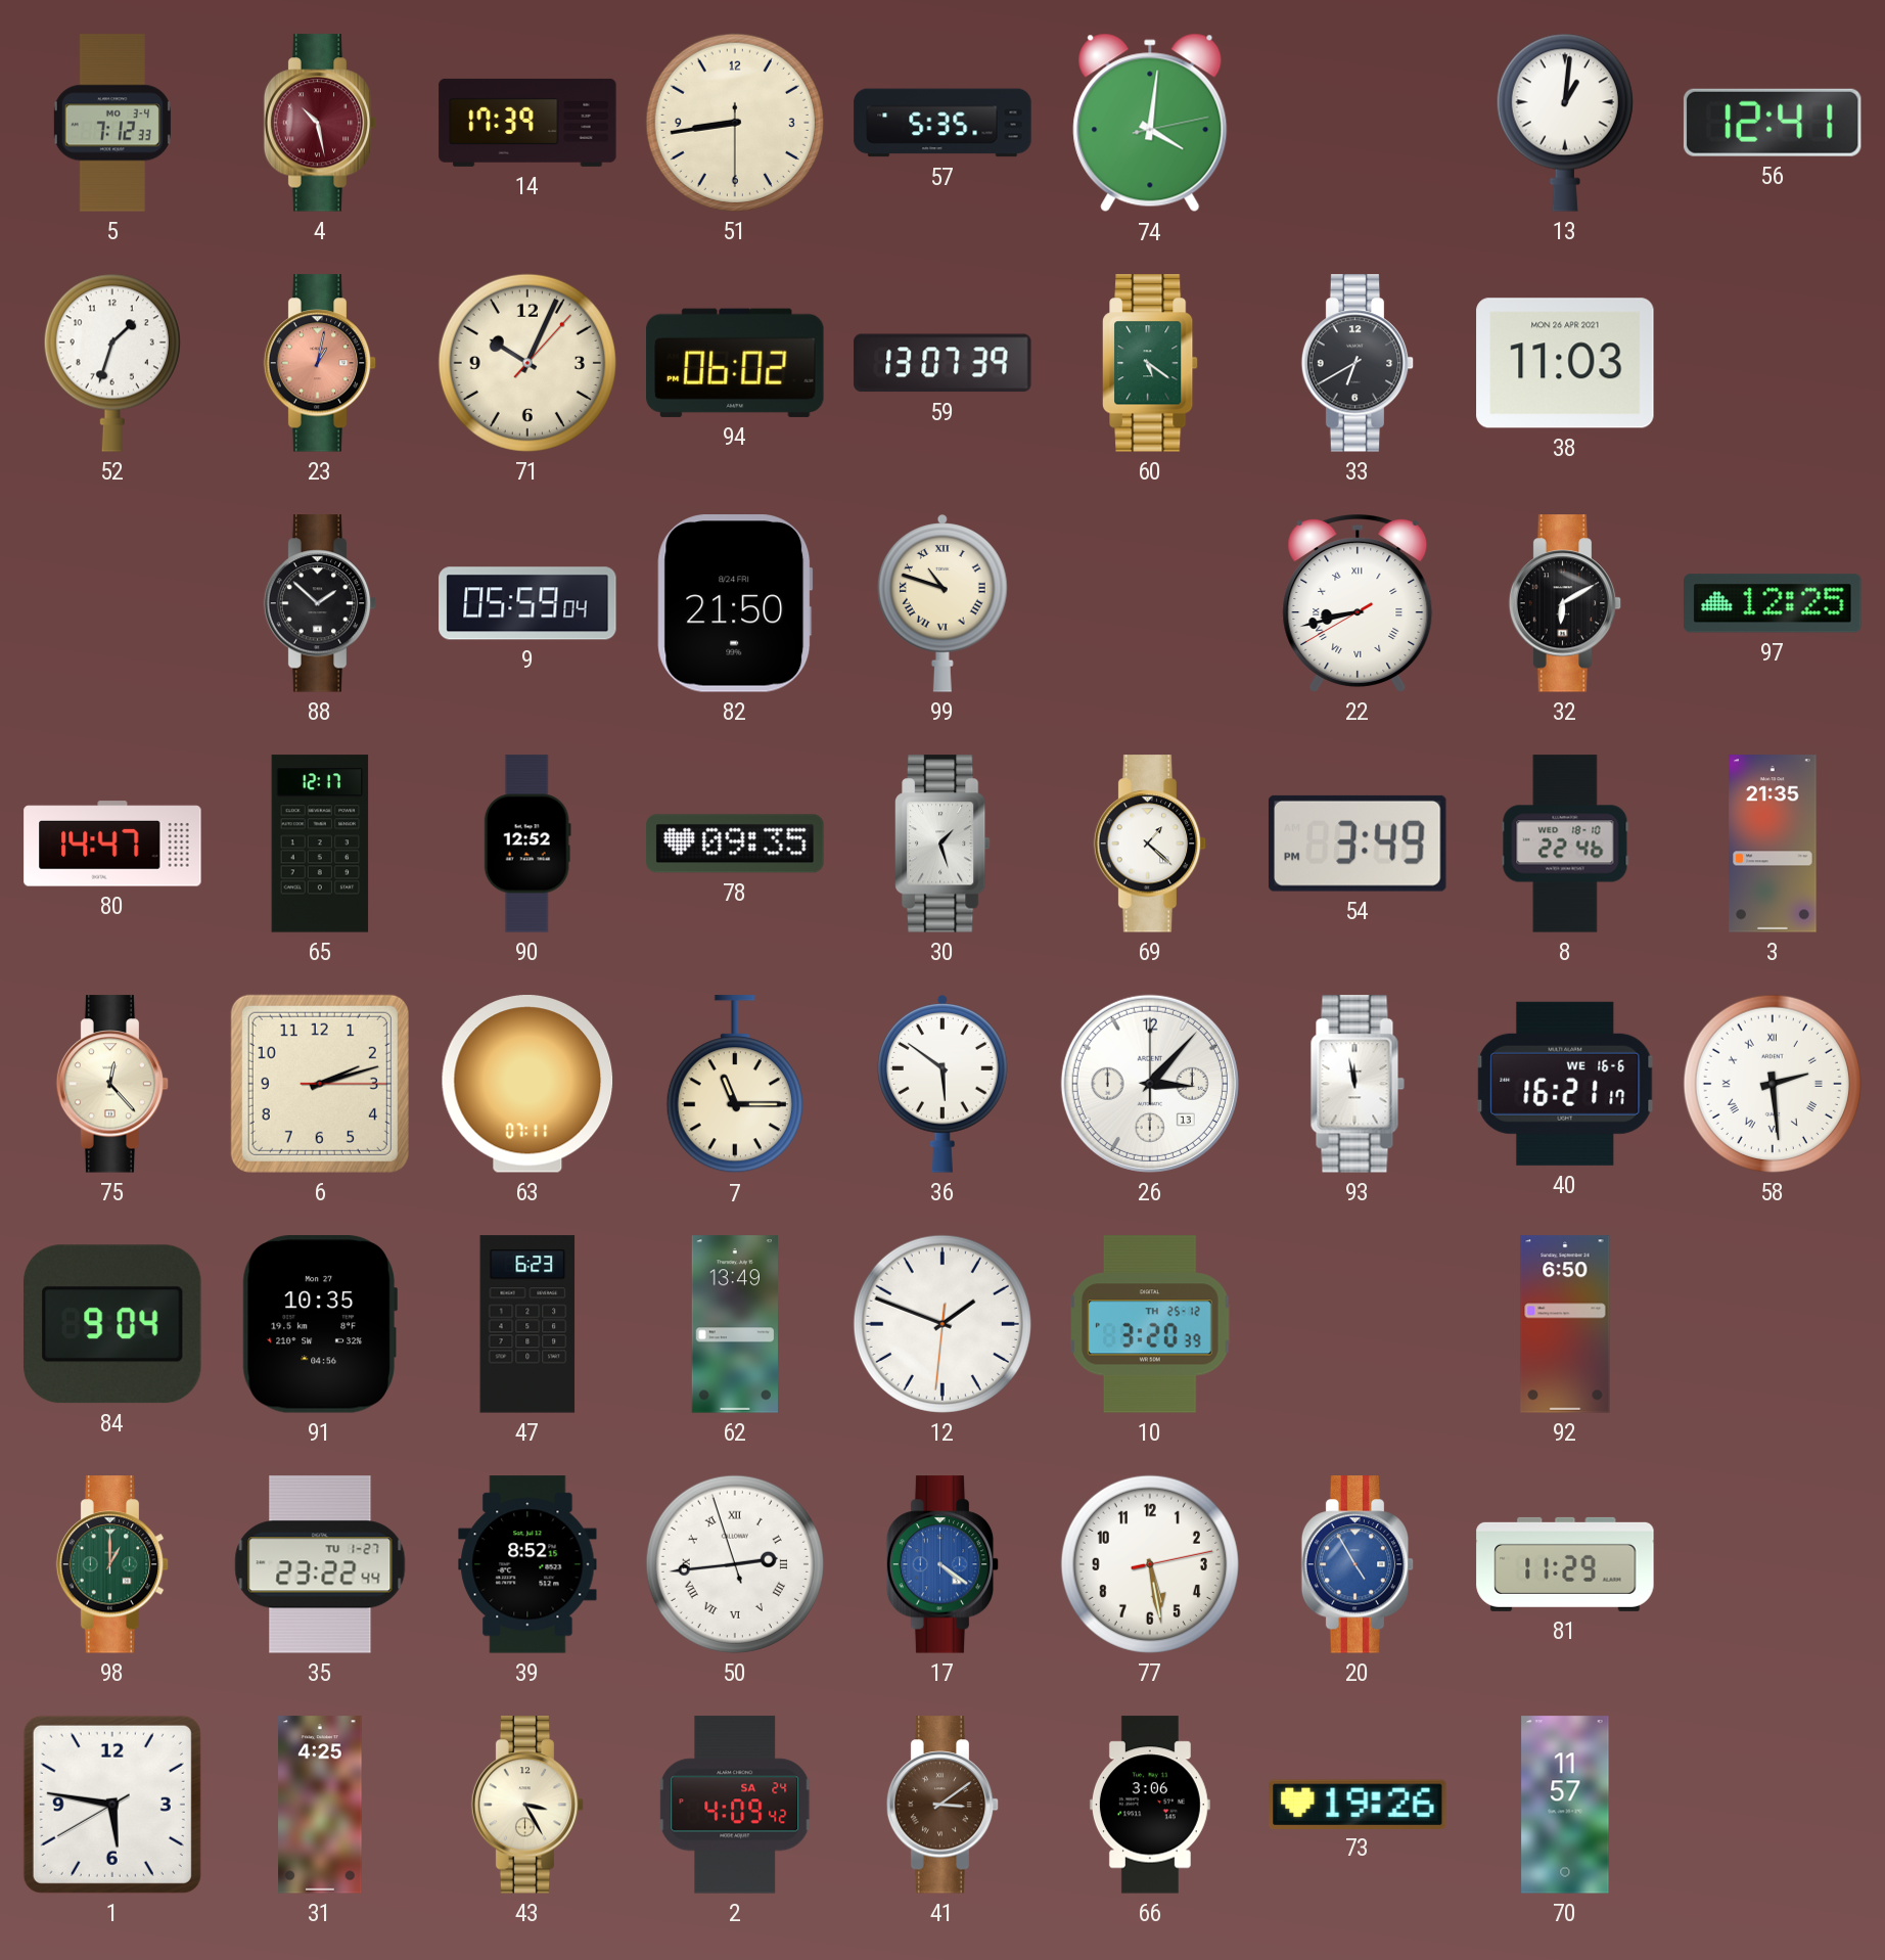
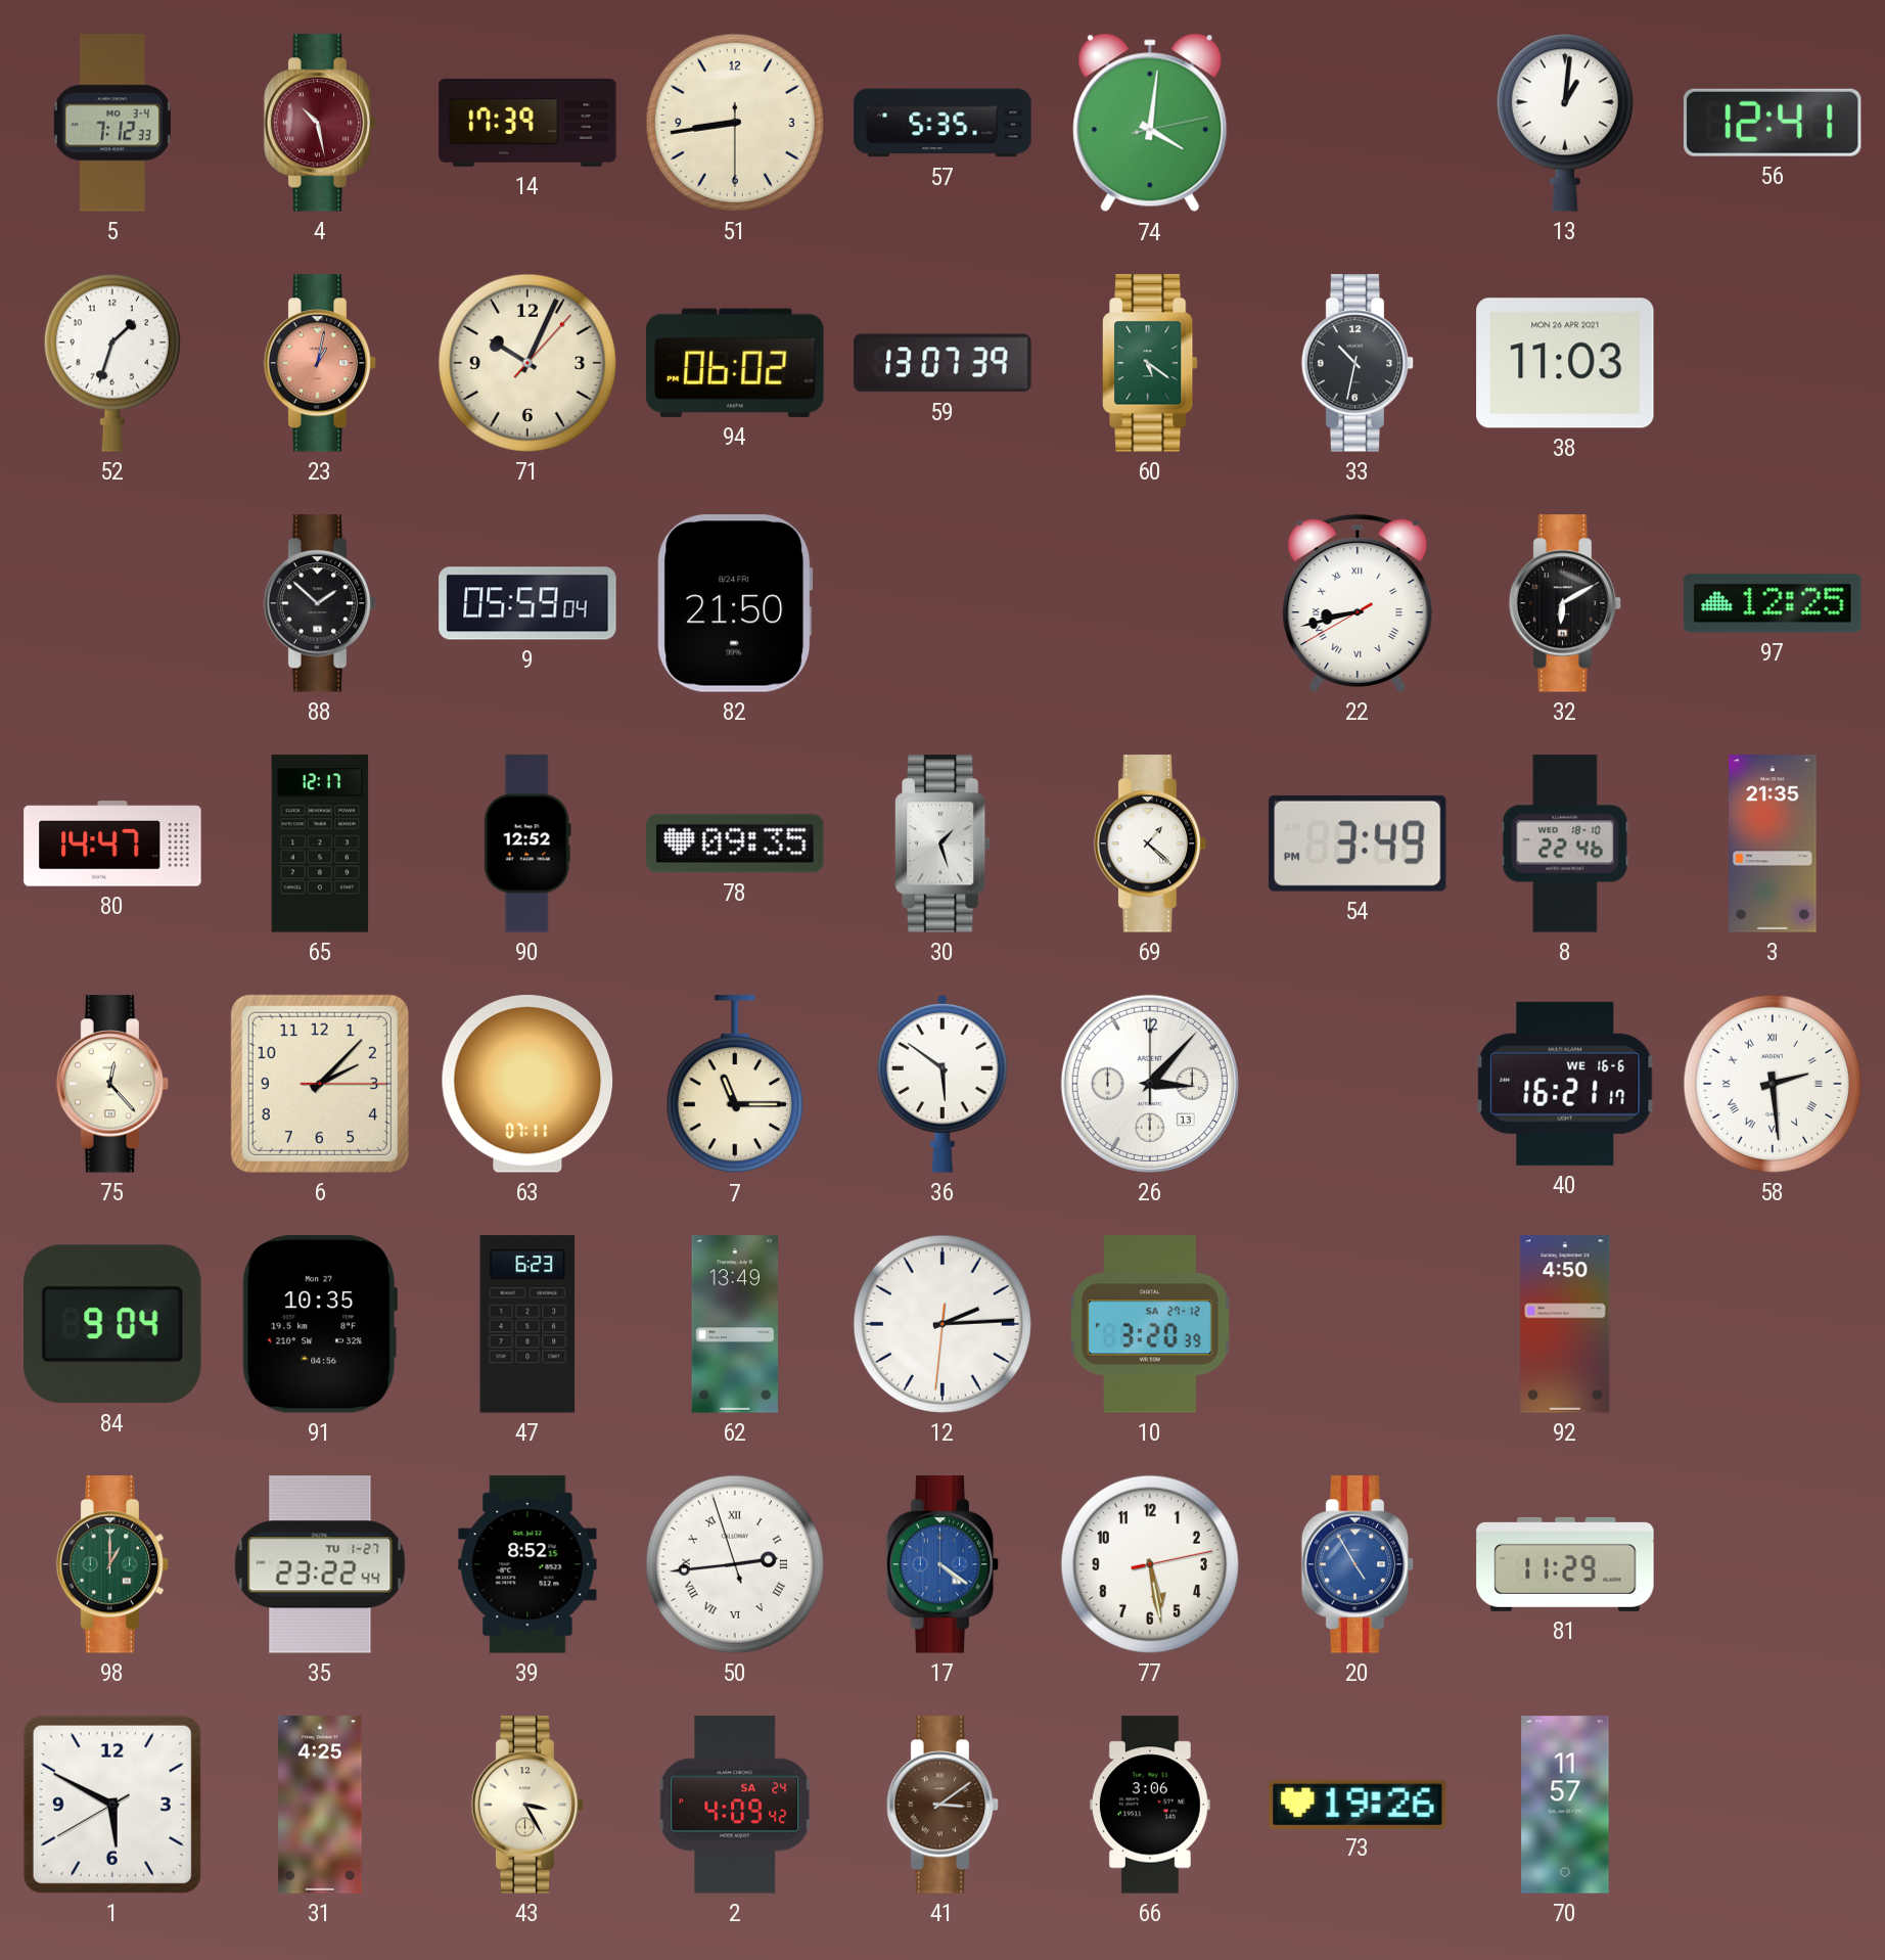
33: 6:40 -> 10:32
99: 10:48 -> none
6: 2:12 -> 2:07
93: 11:58 -> none
12: 1:48 -> 2:14
10 date: TH 25-12 -> SA 27-12
92: 6:50 -> 4:50
1: 5:46 -> 5:49
